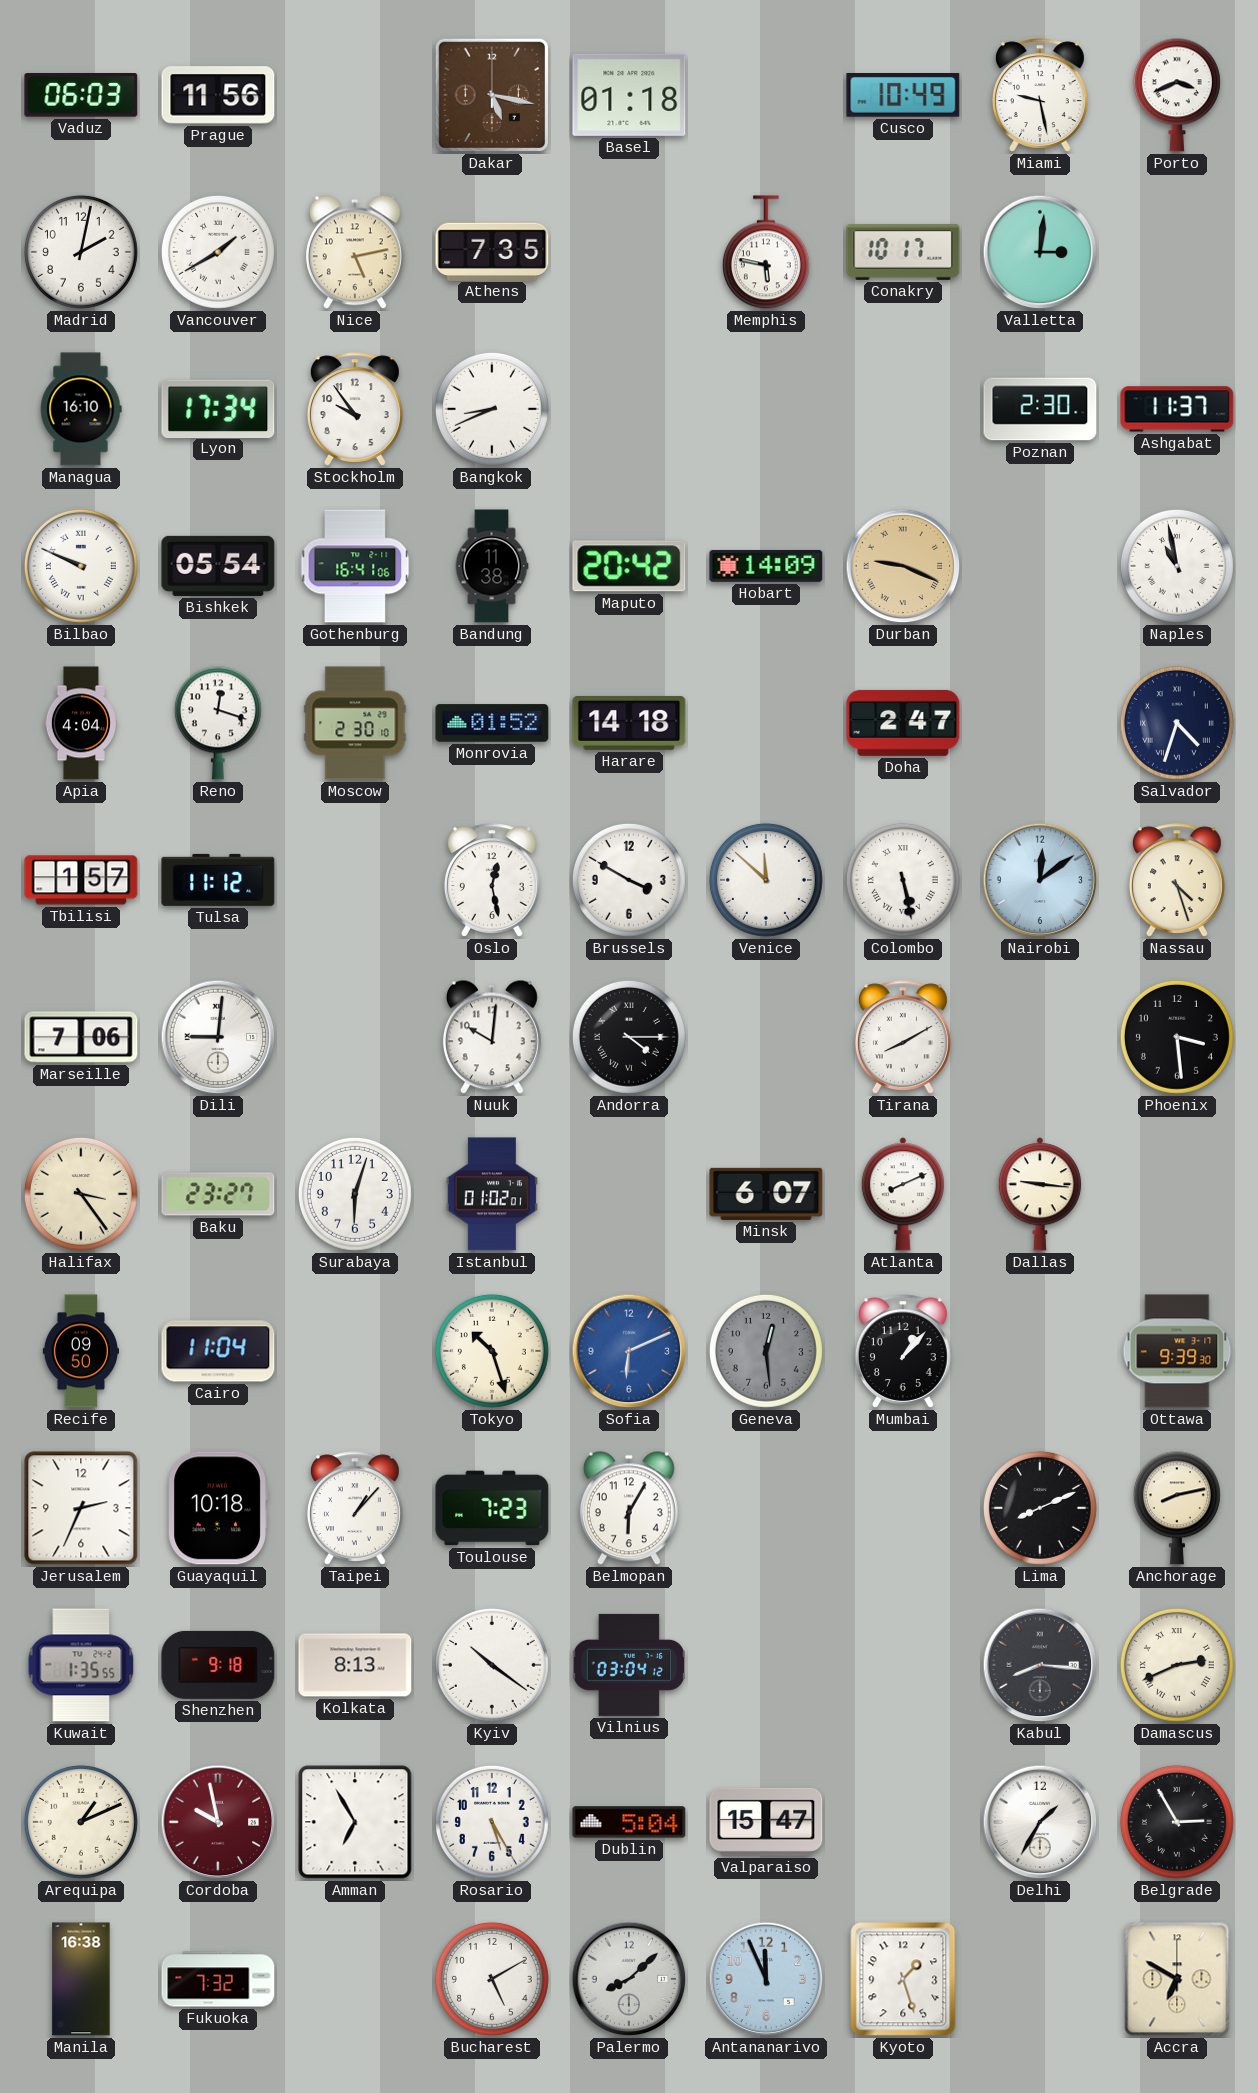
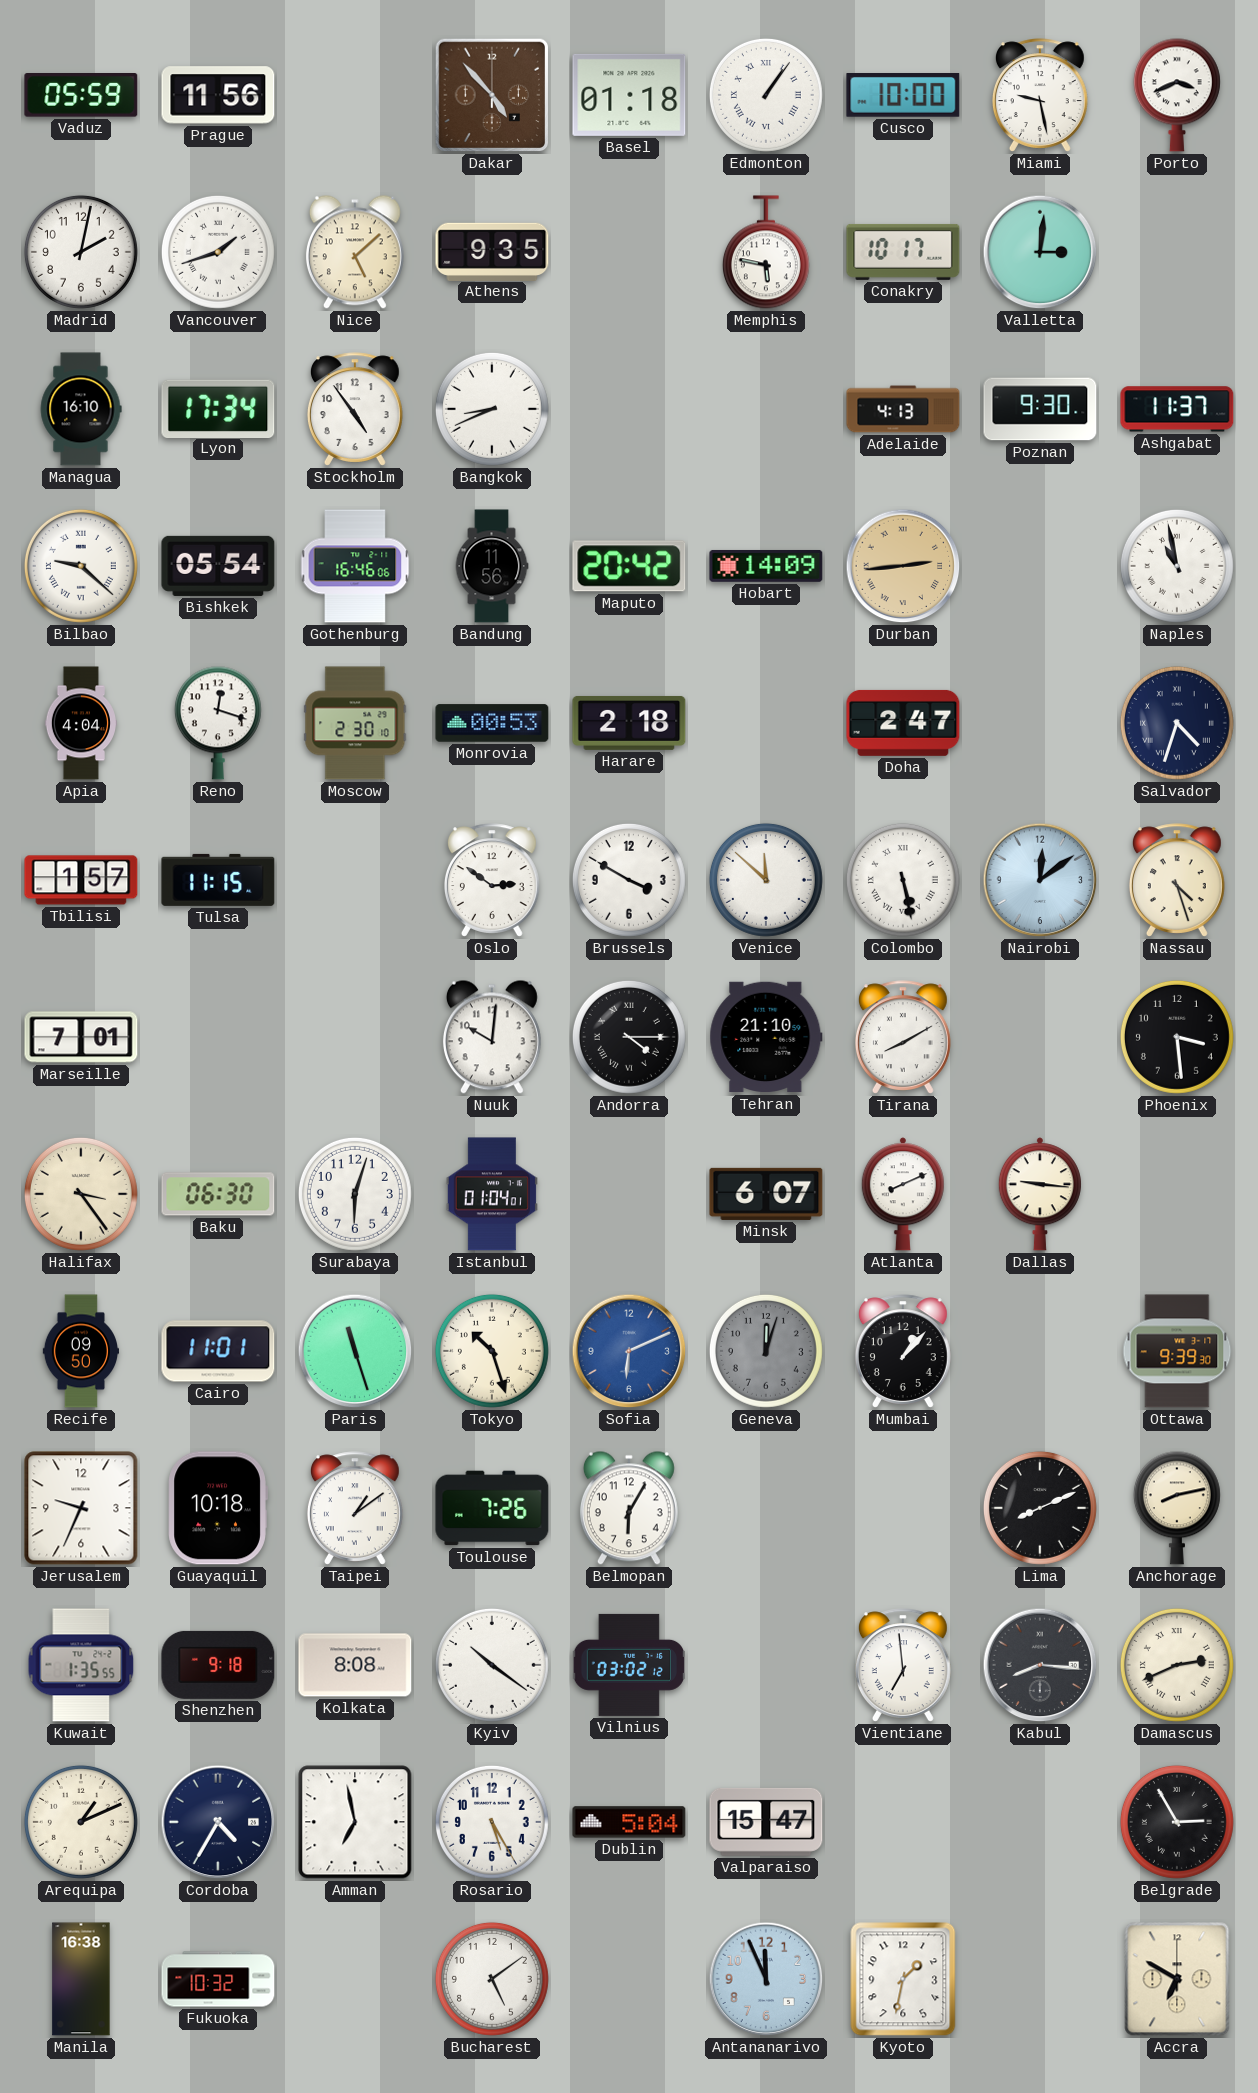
Vaduz: 06:03 -> 05:59
Dakar: 5:17 -> 4:53
Edmonton: none -> 1:06
Cusco: 10:49 -> 10:00
Vancouver: 1:40 -> 1:42
Nice: 5:13 -> 5:08
Athens: 7:35 -> 9:35
Stockholm: 9:54 -> 4:54
Adelaide: none -> 4:13
Poznan: 2:30 -> 9:30
Bilbao: 9:49 -> 9:22
Gothenburg: 16:41 -> 16:46
Bandung: 11:38 -> 11:56
Durban: 9:19 -> 2:44
Monrovia: 01:52 -> 00:53
Harare: 14:18 -> 2:18
Tulsa: 11:12 -> 11:15
Oslo: 12:28 -> 2:51
Marseille: 7:06 -> 7:01
Dili: 9:01 -> none
Tehran: none -> 21:10
Baku: 23:27 -> 06:30
Istanbul: 01:02 -> 01:04
Cairo: 11:04 -> 11:01
Paris: none -> 11:27
Geneva: 12:29 -> 12:03
Jerusalem: 2:34 -> 9:34
Taipei: 1:07 -> 1:09
Toulouse: 7:23 -> 7:26
Kolkata: 8:13 -> 8:08
Vilnius: 03:04 -> 03:02
Vientiane: none -> 6:59
Cordoba: 9:58 -> 4:35
Cordoba dial: burgundy -> navy
Amman: 6:55 -> 6:58
Delhi: 1:35 -> none
Fukuoka: 7:32 -> 10:32
Bucharest: 5:10 -> 5:09
Palermo: 8:08 -> none
Kyoto: 1:27 -> 1:32
